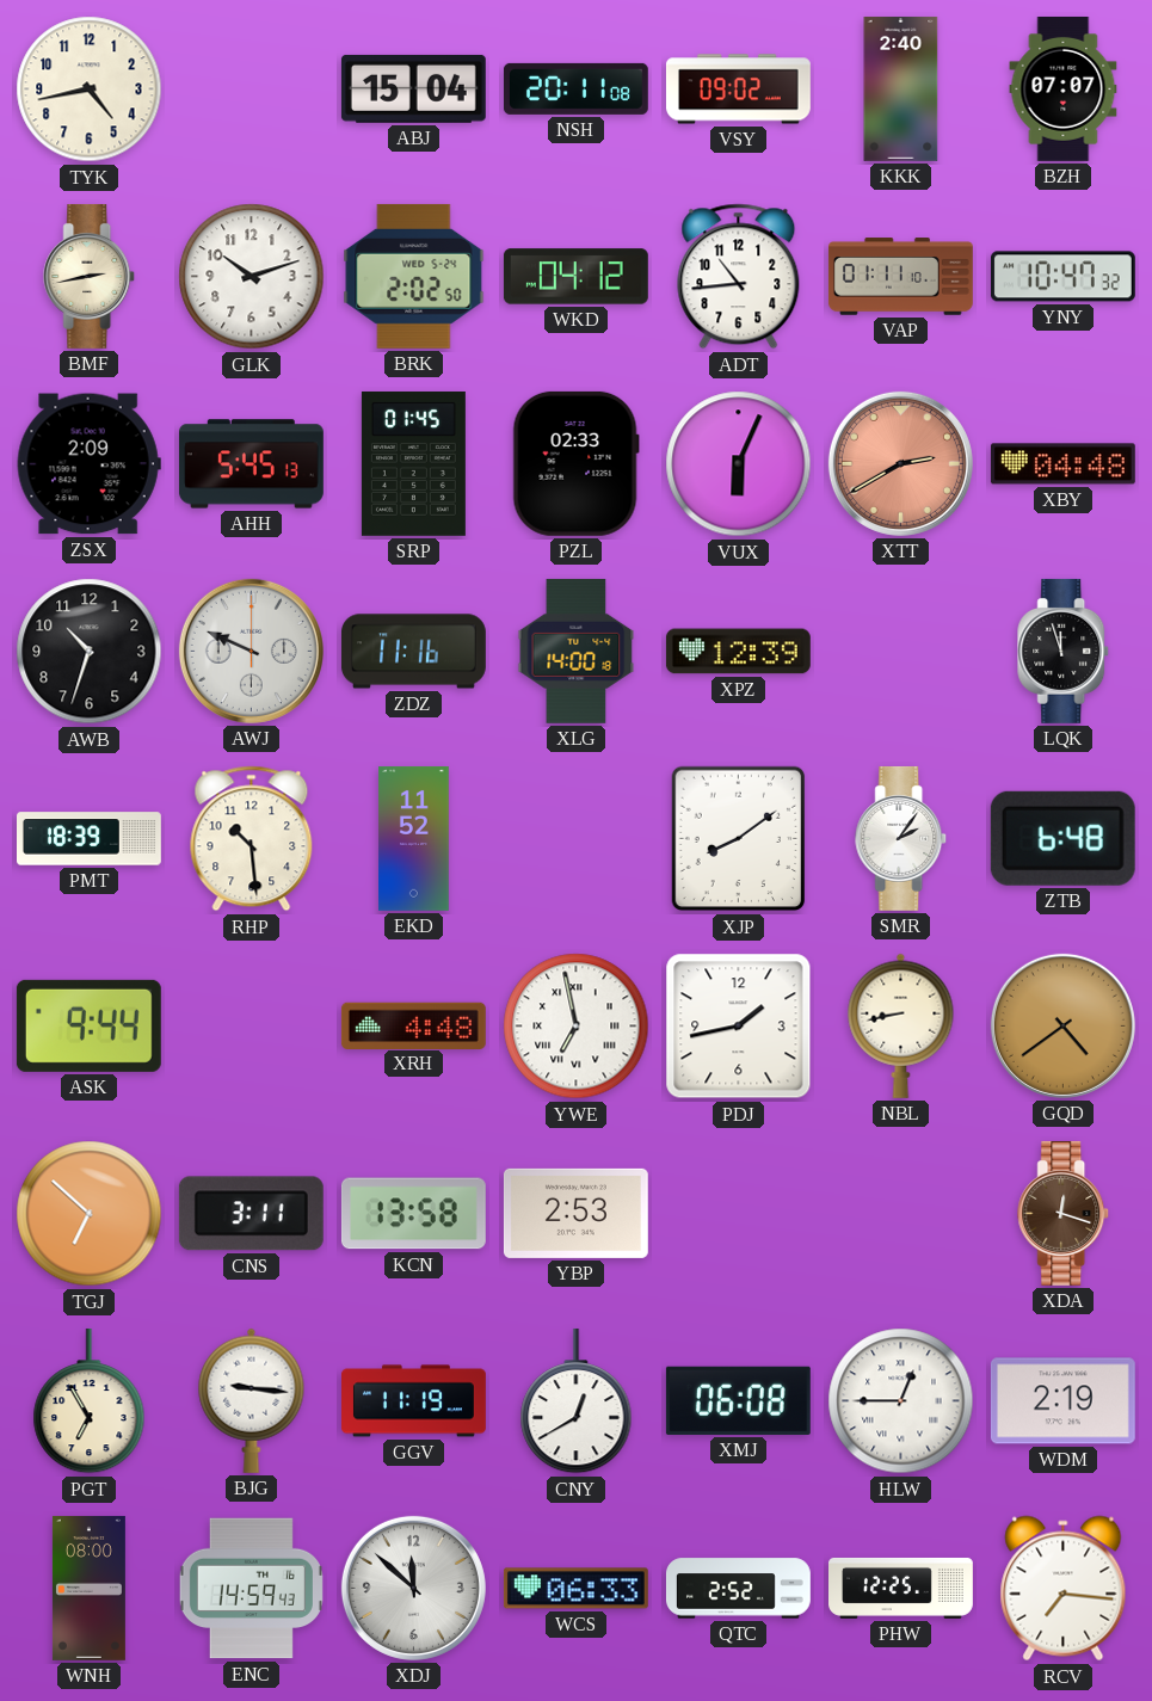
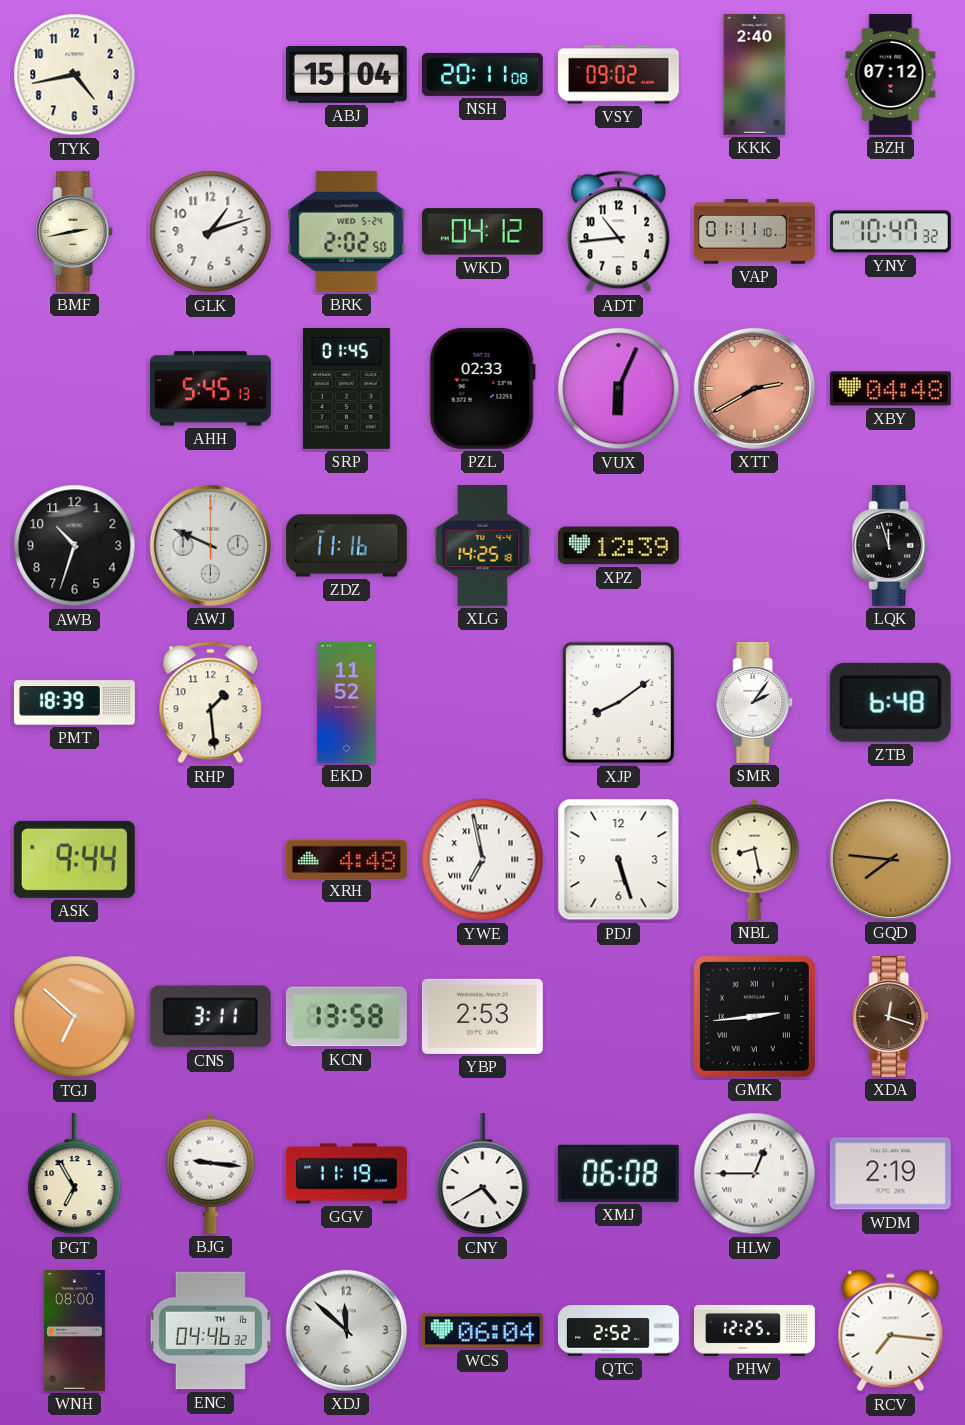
BZH: 07:07 -> 07:12
GLK: 10:12 -> 1:12
ZSX: 2:09 -> none
XLG: 14:00 -> 14:25
RHP: 10:29 -> 1:29
PDJ: 1:43 -> 5:27
NBL: 8:43 -> 8:28
GQD: 4:39 -> 7:46
GMK: none -> 2:44
CNY: 12:40 -> 4:40
ENC: 14:59 -> 04:46
WCS: 06:33 -> 06:04
